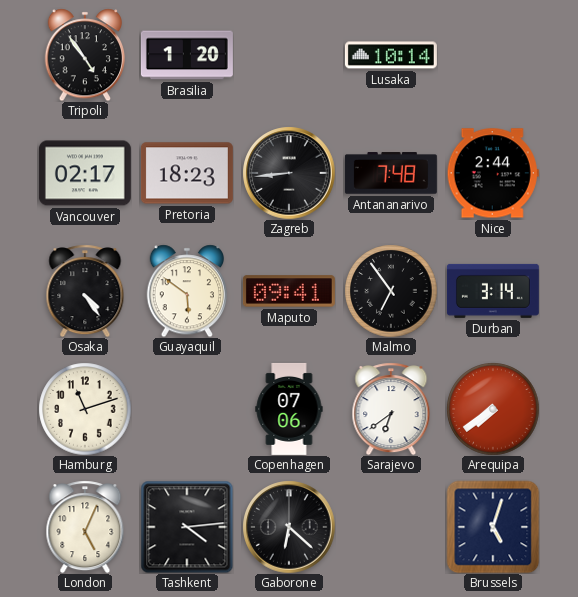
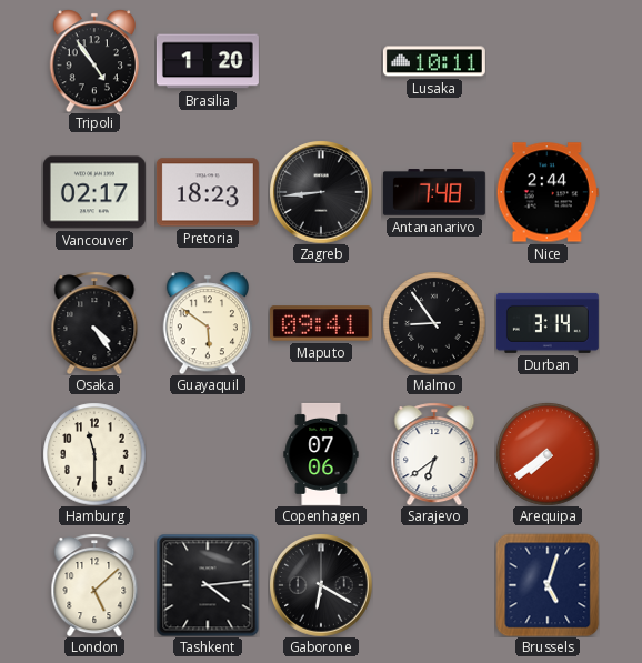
Lusaka: 10:14 -> 10:11
Malmo: 6:54 -> 8:54
Hamburg: 11:12 -> 11:30
London: 5:04 -> 5:08
Gaborone: 6:22 -> 6:20
